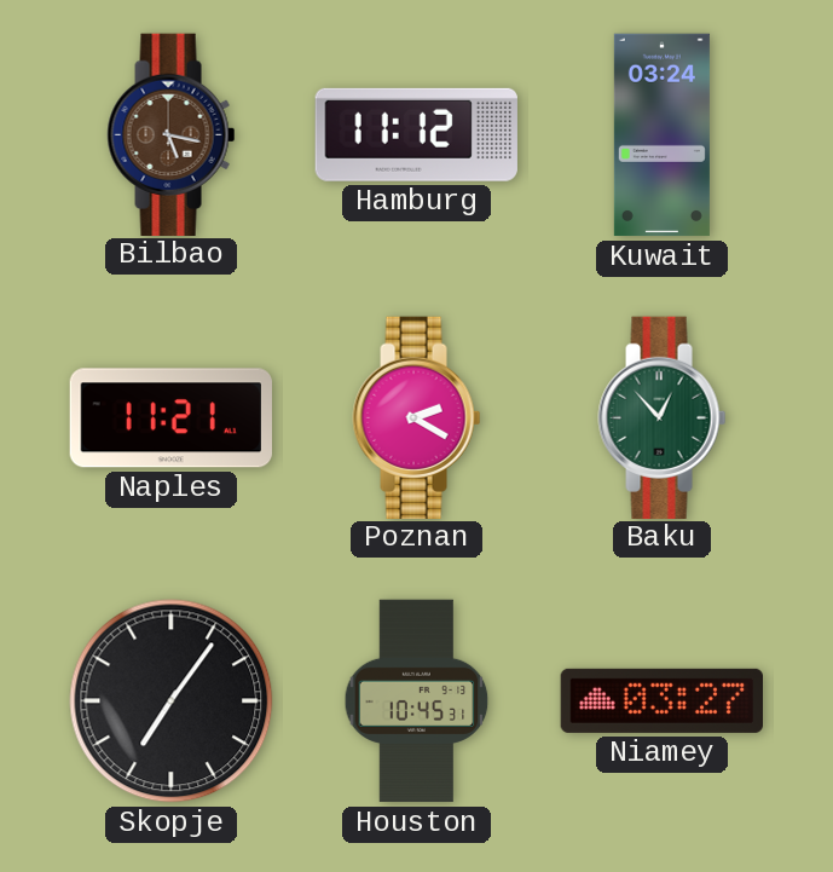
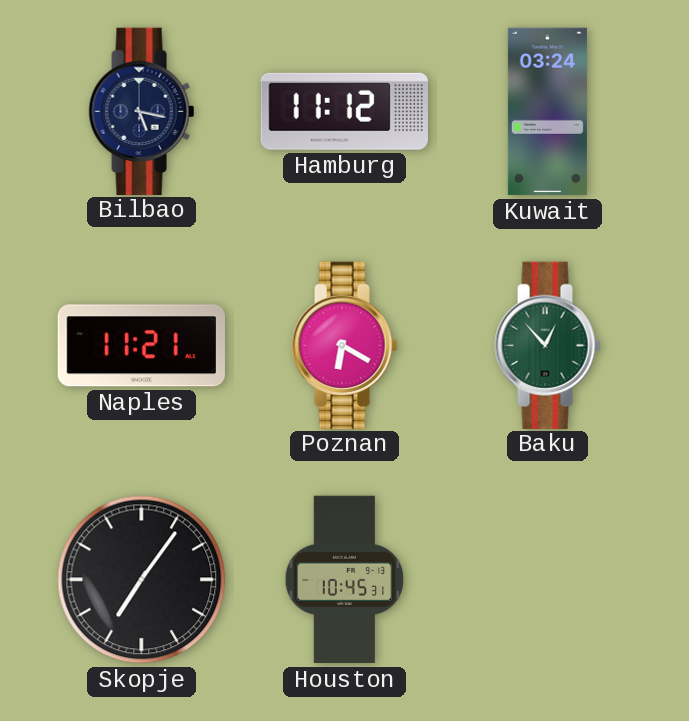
Bilbao dial: brown -> navy
Poznan: 2:20 -> 6:20
Niamey: 03:27 -> none
